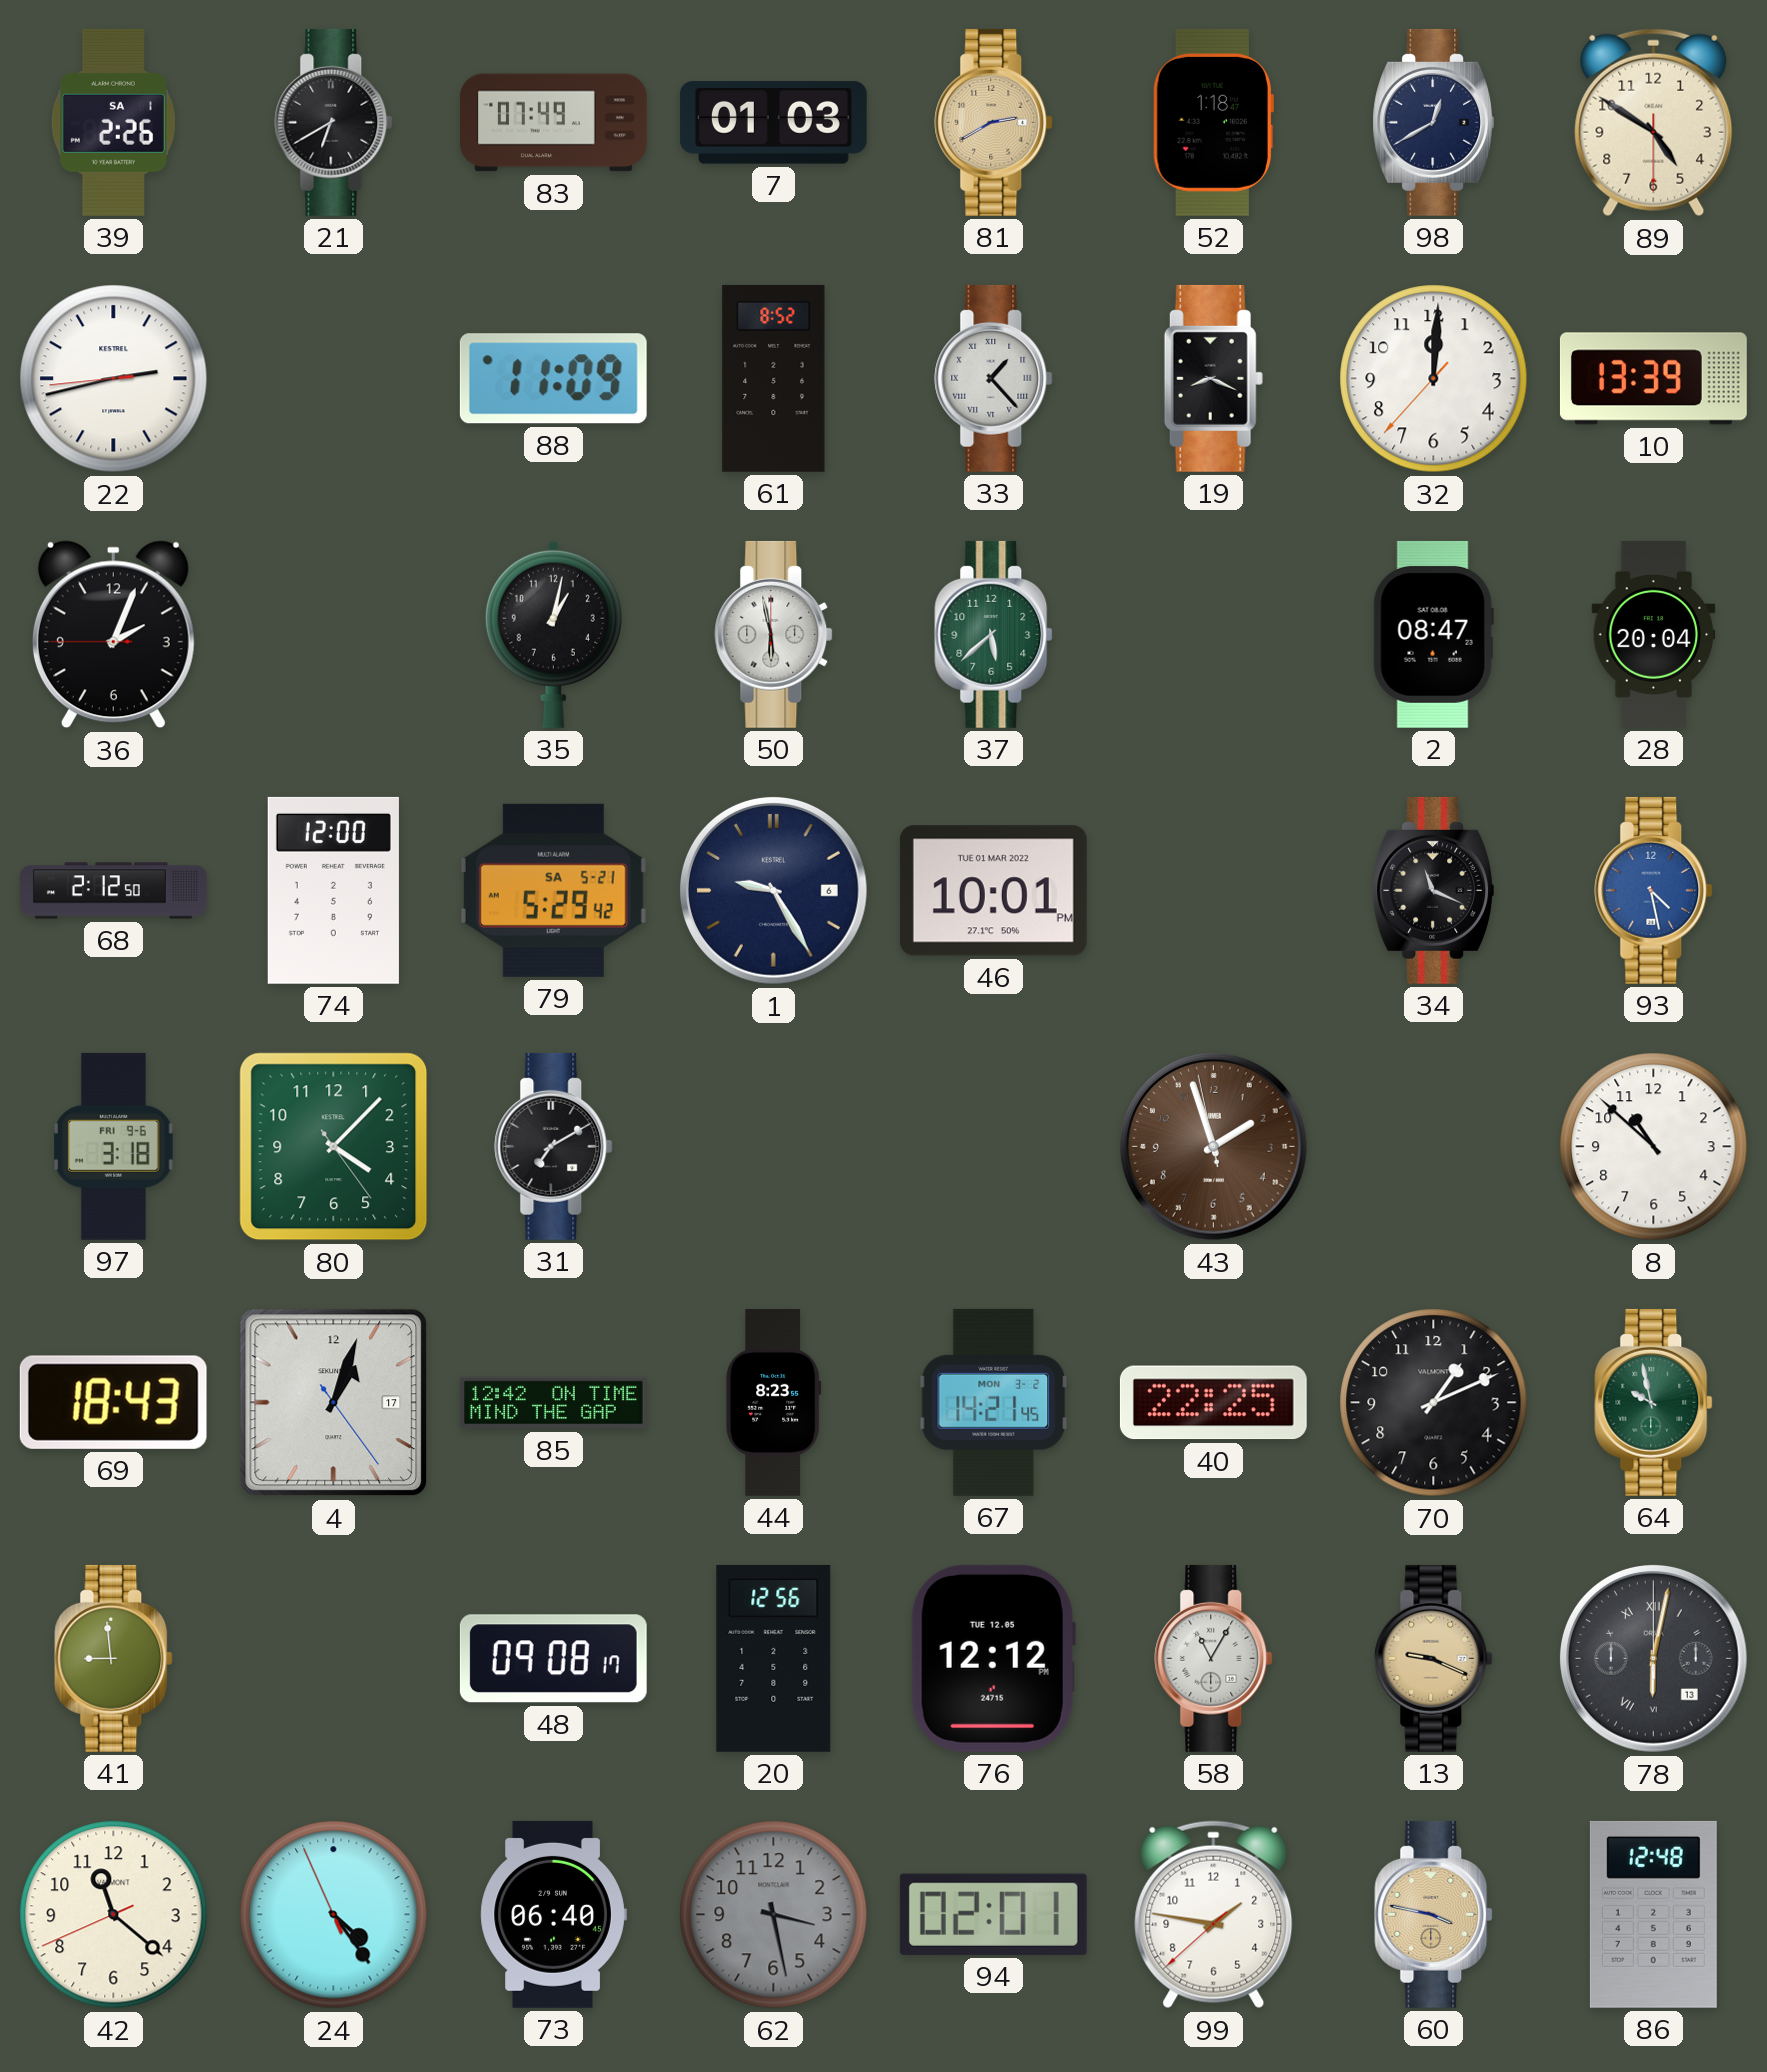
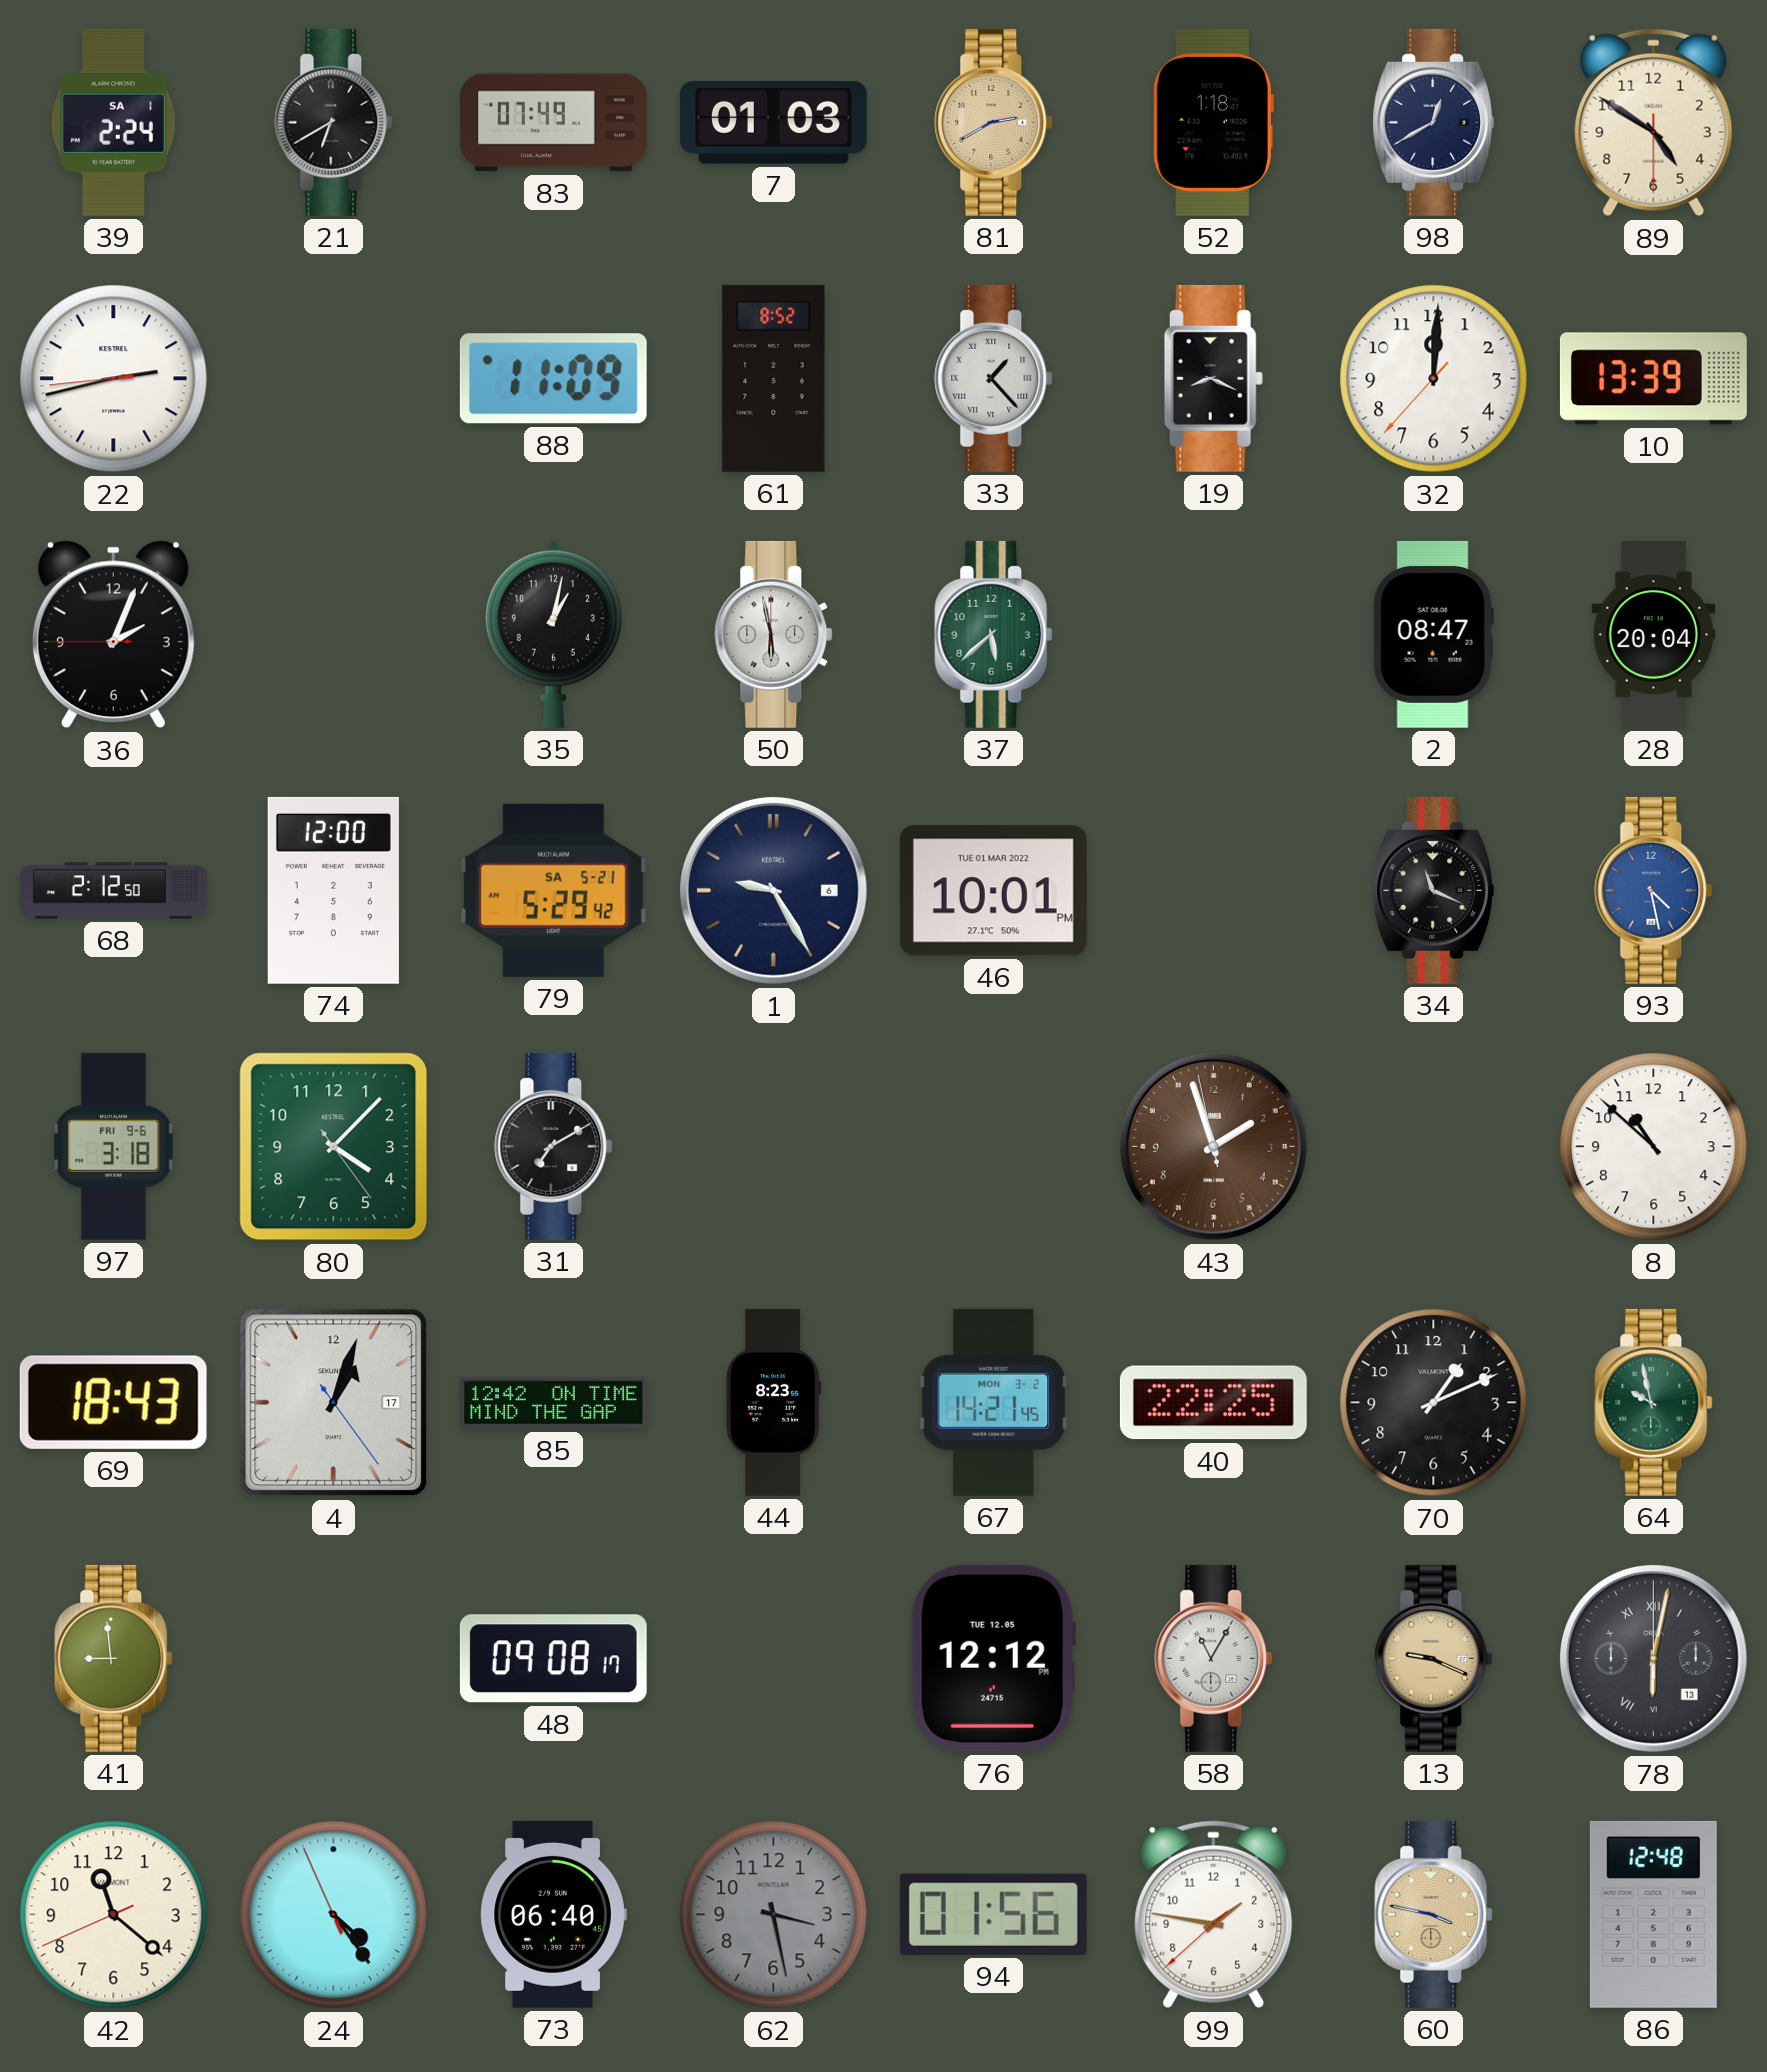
39: 2:26 -> 2:24
20: 12:56 -> none
94: 02:01 -> 01:56
